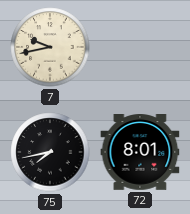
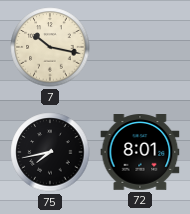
7: 9:43 -> 10:17
